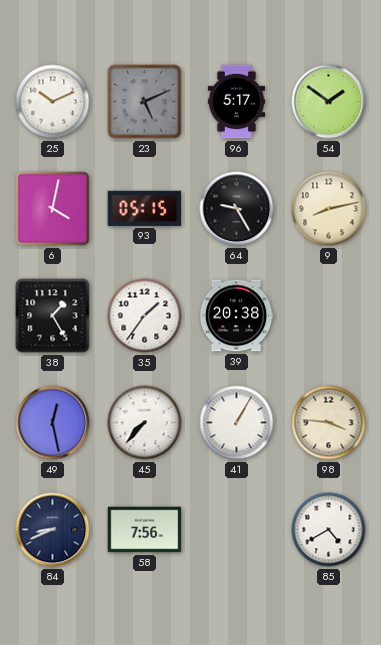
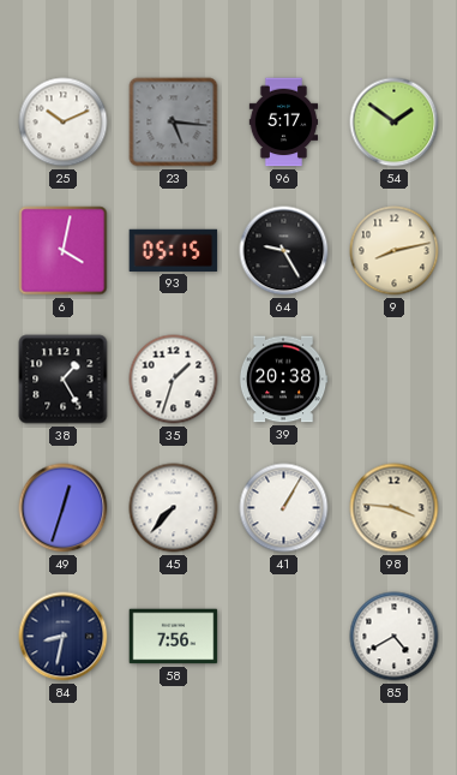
23: 5:11 -> 5:16
35: 1:36 -> 1:33
49: 12:28 -> 12:33
84: 8:41 -> 8:32
